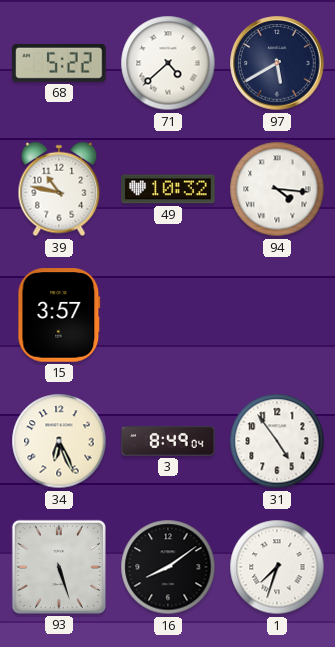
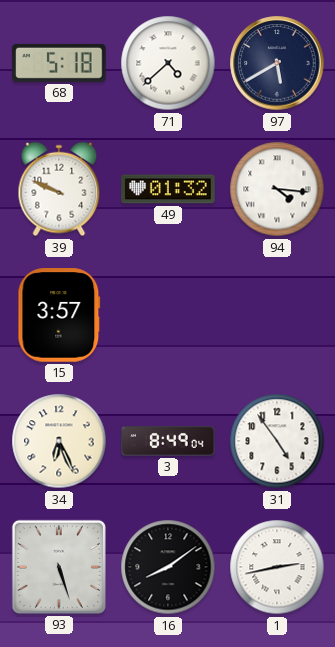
68: 5:22 -> 5:18
39: 10:47 -> 9:49
49: 10:32 -> 01:32
1: 7:33 -> 2:43
